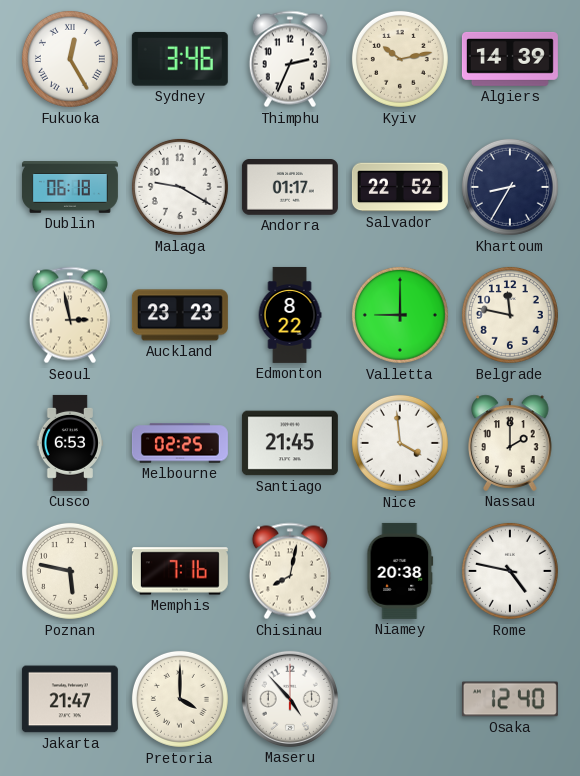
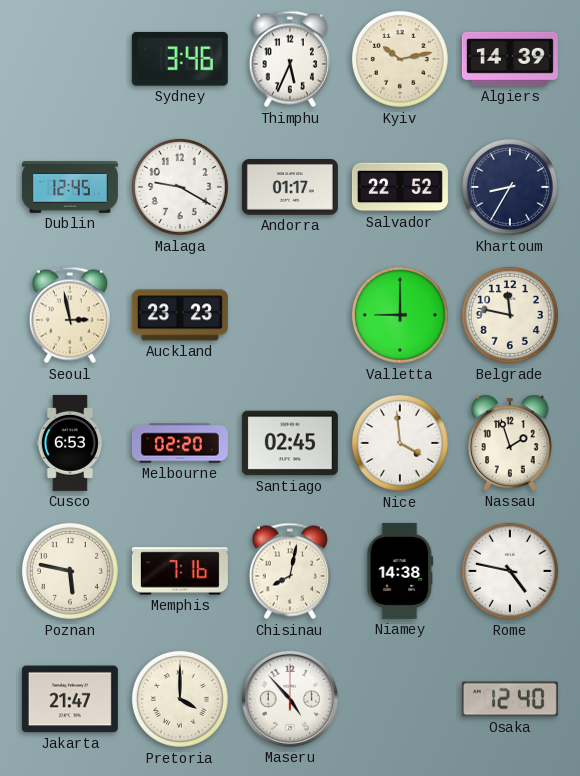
Fukuoka: 12:25 -> none
Thimphu: 2:34 -> 5:34
Dublin: 06:18 -> 12:45
Edmonton: 8:22 -> none
Melbourne: 02:25 -> 02:20
Santiago: 21:45 -> 02:45
Nassau: 2:00 -> 1:57
Niamey: 20:38 -> 14:38
